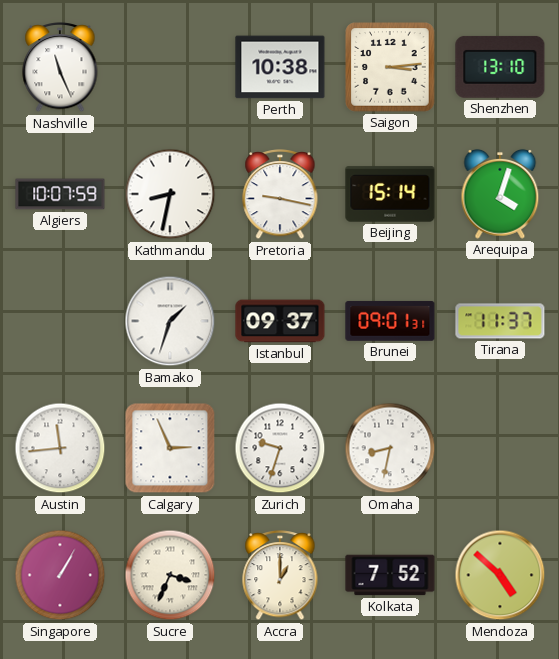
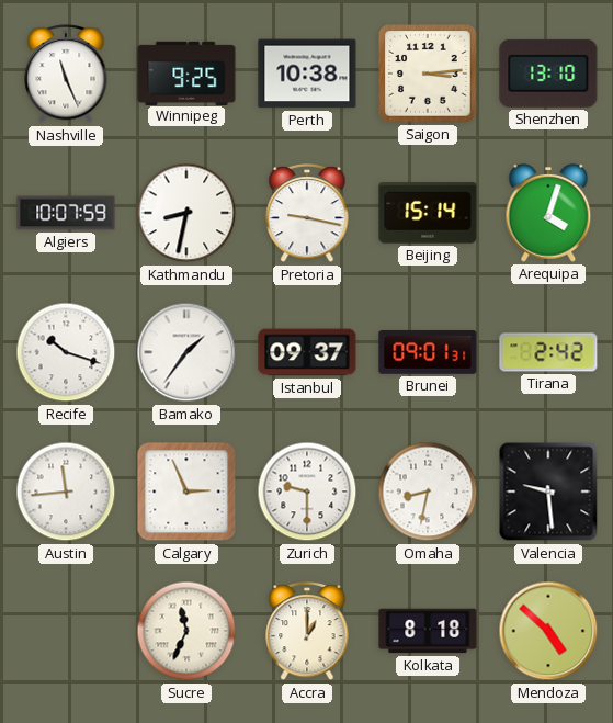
Winnipeg: none -> 9:25
Recife: none -> 10:18
Bamako: 1:33 -> 1:36
Tirana: 11:37 -> 2:42
Zurich: 9:33 -> 9:30
Valencia: none -> 9:29
Singapore: 1:05 -> none
Sucre: 3:34 -> 11:34
Kolkata: 7:52 -> 8:18
